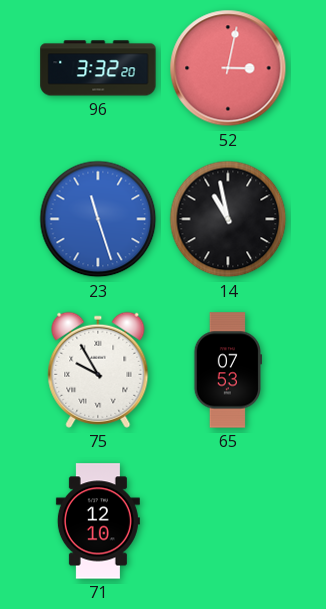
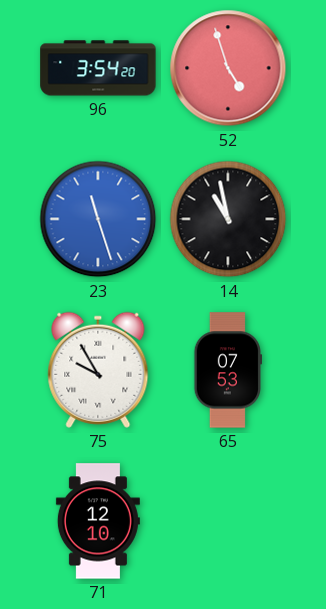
96: 3:32 -> 3:54
52: 3:02 -> 4:57
